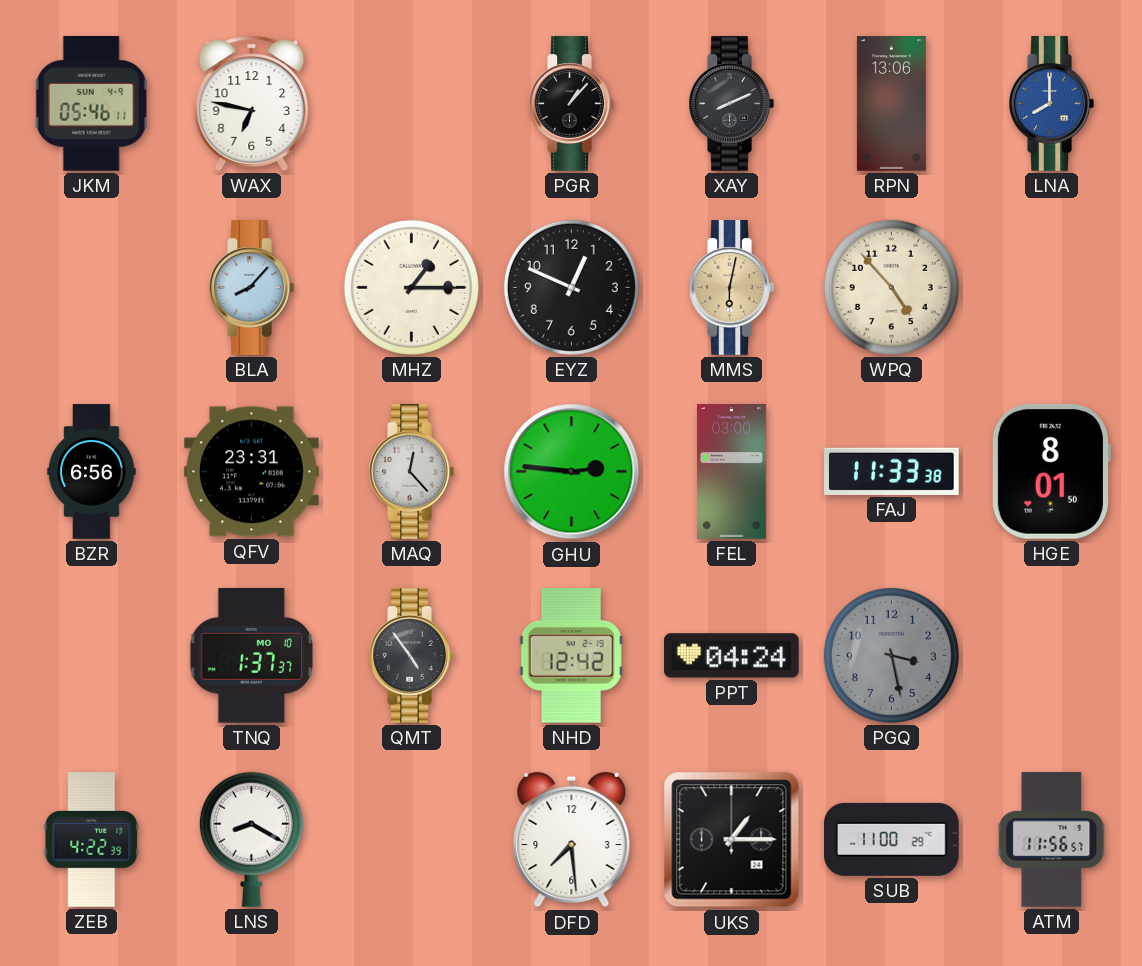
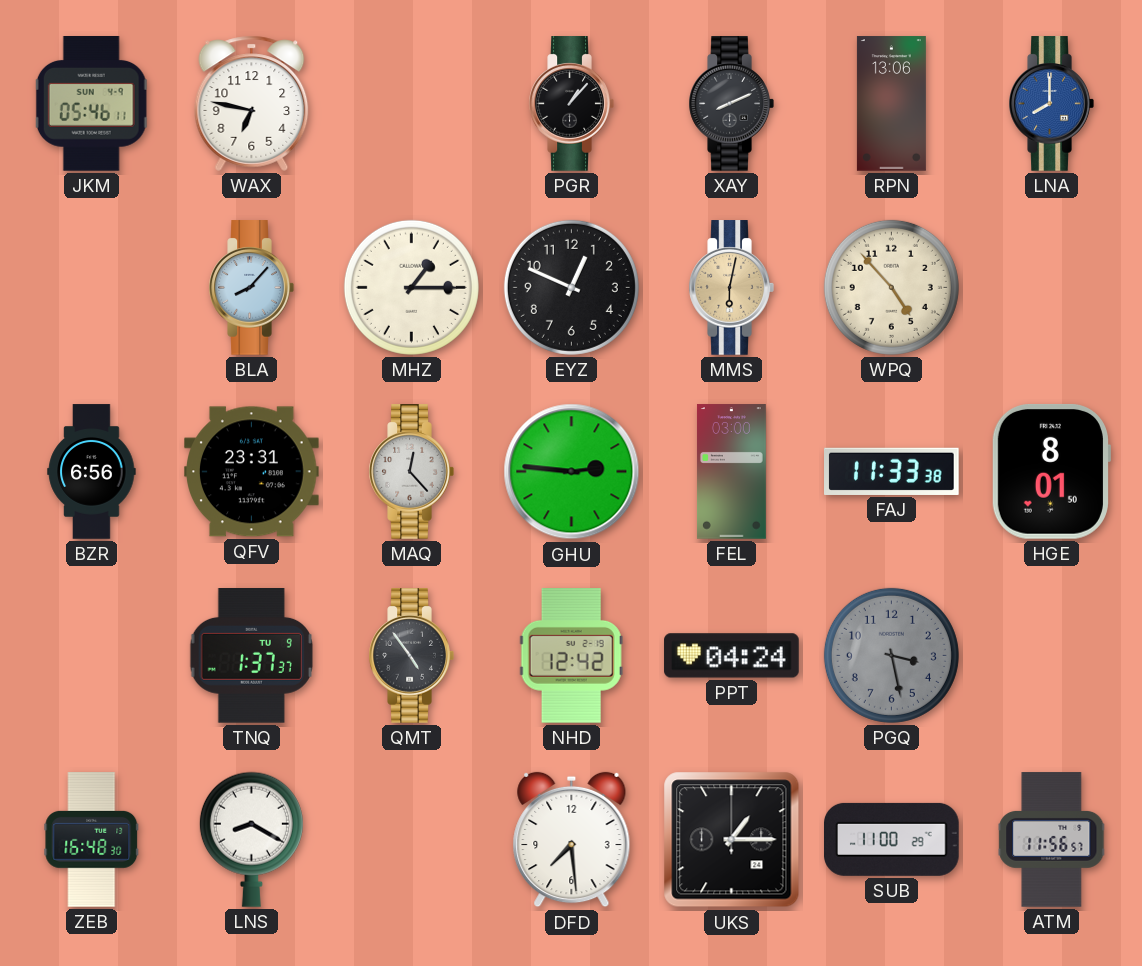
TNQ date: MO 10 -> TU 9
ZEB: 4:22 -> 16:48
